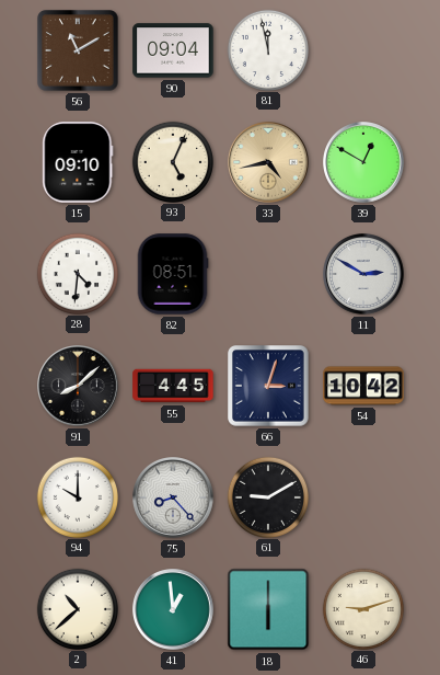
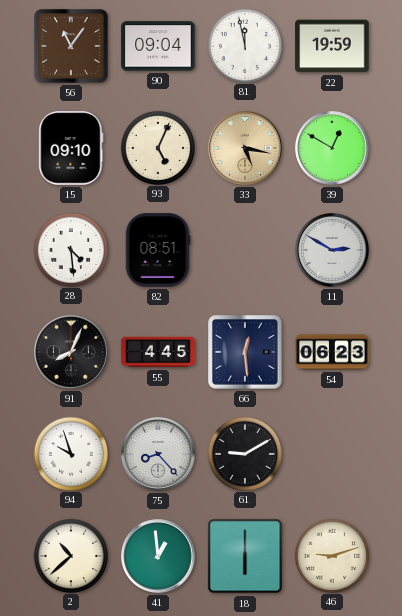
56: 11:10 -> 11:06
22: none -> 19:59
33: 4:43 -> 5:17
28: 4:31 -> 4:29
91: 8:08 -> 8:04
66: 3:03 -> 12:29
54: 10:42 -> 06:23
94: 10:00 -> 9:57
